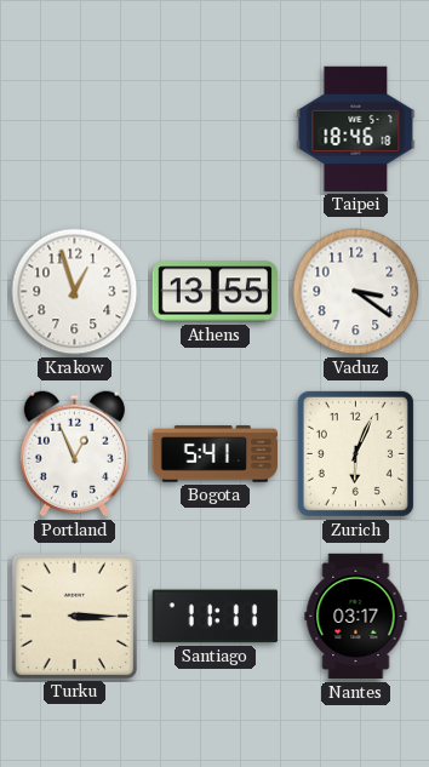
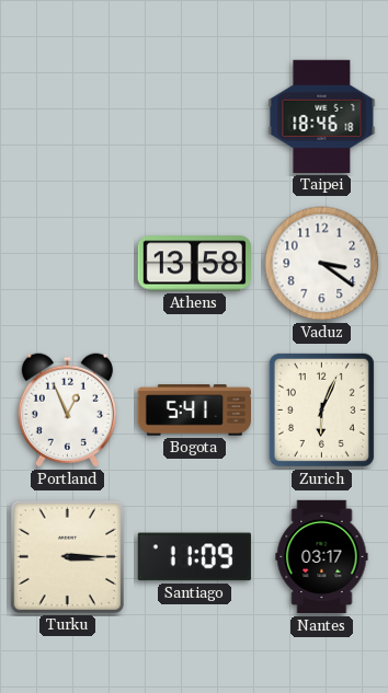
Krakow: 12:57 -> none
Athens: 13:55 -> 13:58
Santiago: 11:11 -> 11:09
